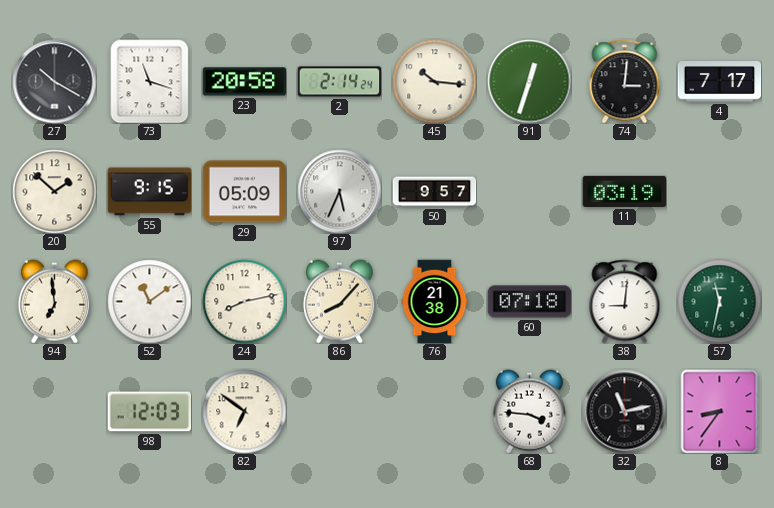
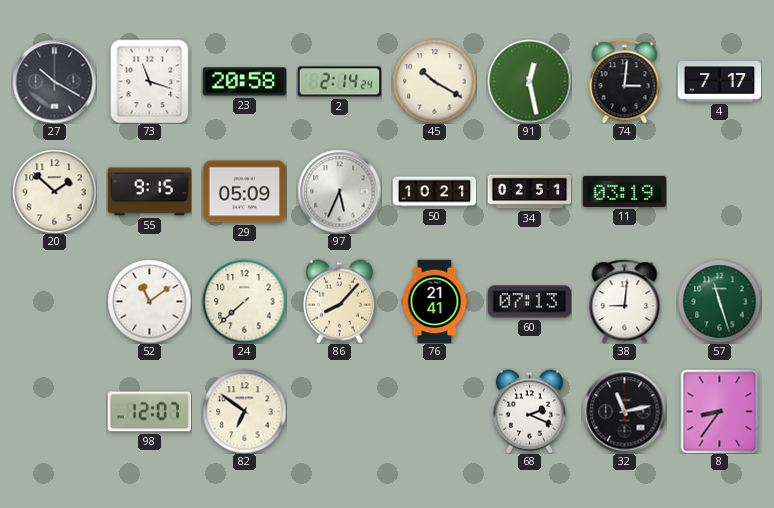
45: 10:16 -> 10:20
91: 12:33 -> 12:28
50: 9:57 -> 10:21
34: none -> 02:51
94: 6:59 -> none
24: 8:13 -> 7:38
76: 21:38 -> 21:41
60: 07:18 -> 07:13
57: 11:32 -> 11:27
98: 12:03 -> 12:07
68: 3:46 -> 2:19
